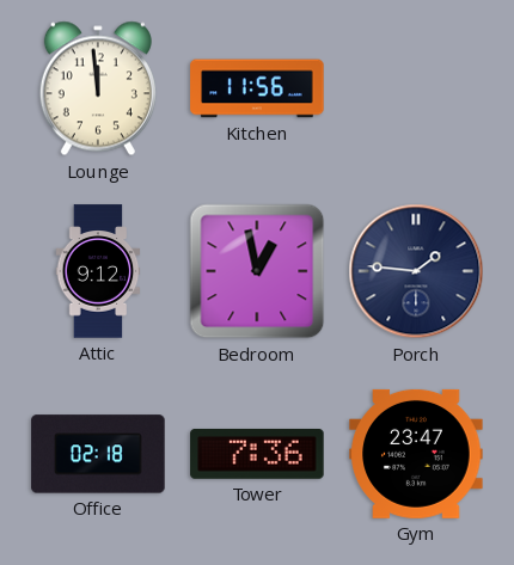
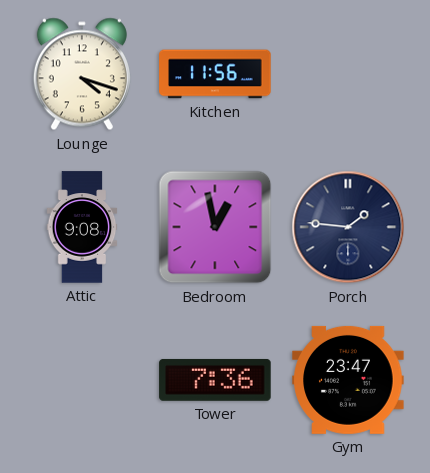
Lounge: 11:59 -> 4:18
Attic: 9:12 -> 9:08
Office: 02:18 -> none
